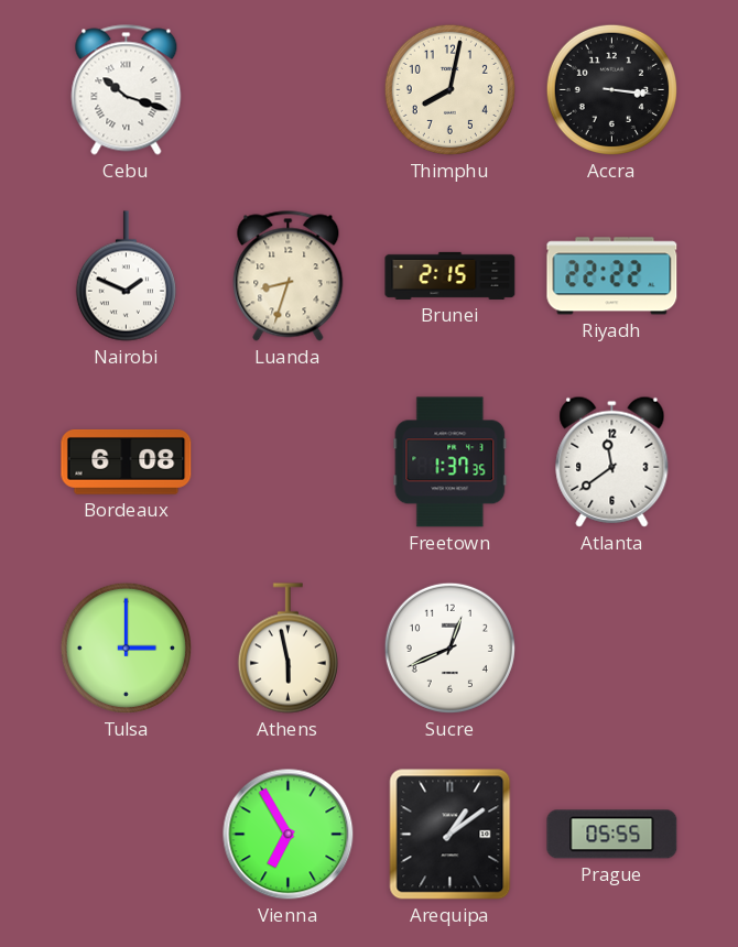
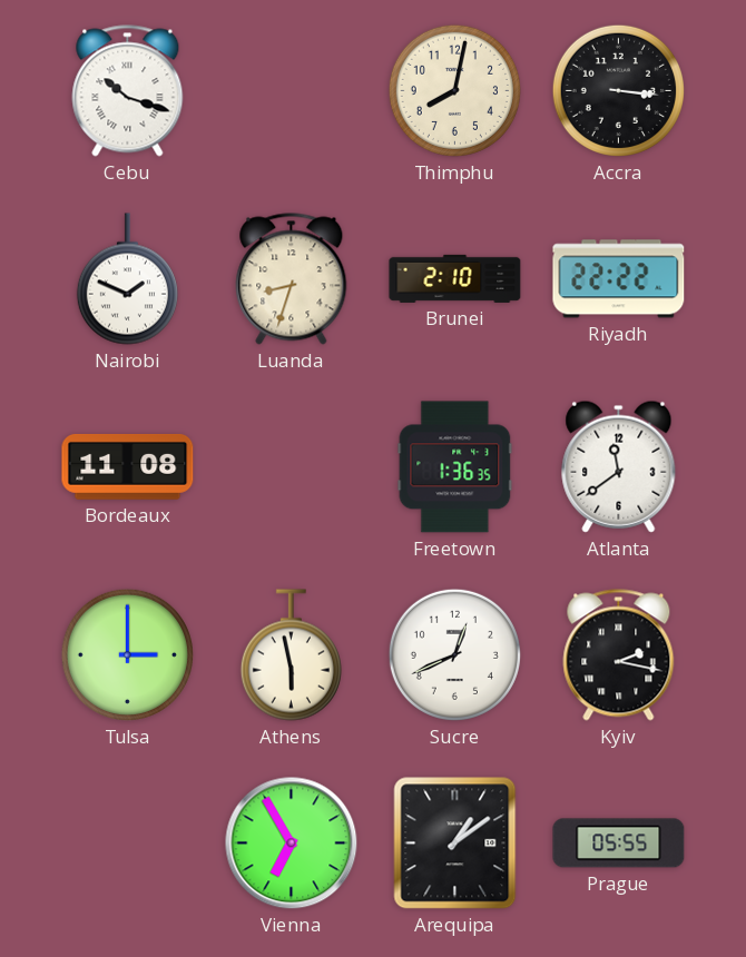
Brunei: 2:15 -> 2:10
Bordeaux: 6:08 -> 11:08
Freetown: 1:37 -> 1:36
Kyiv: none -> 2:17
